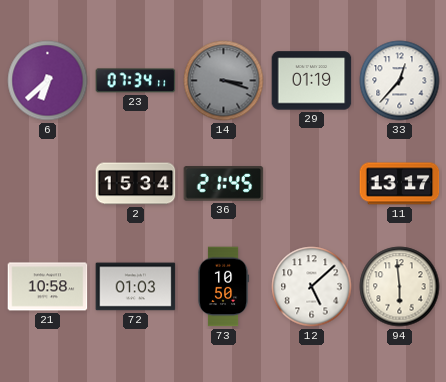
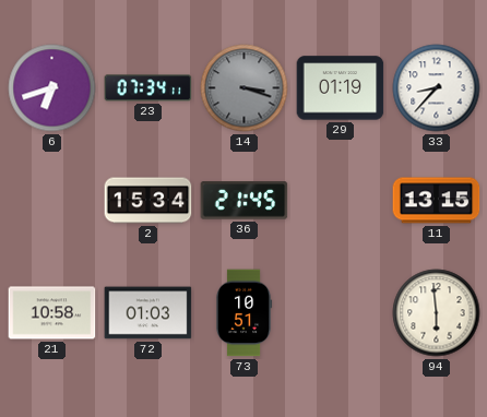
6: 6:38 -> 6:42
33: 12:37 -> 8:37
11: 13:17 -> 13:15
73: 10:50 -> 10:51
12: 5:08 -> none
